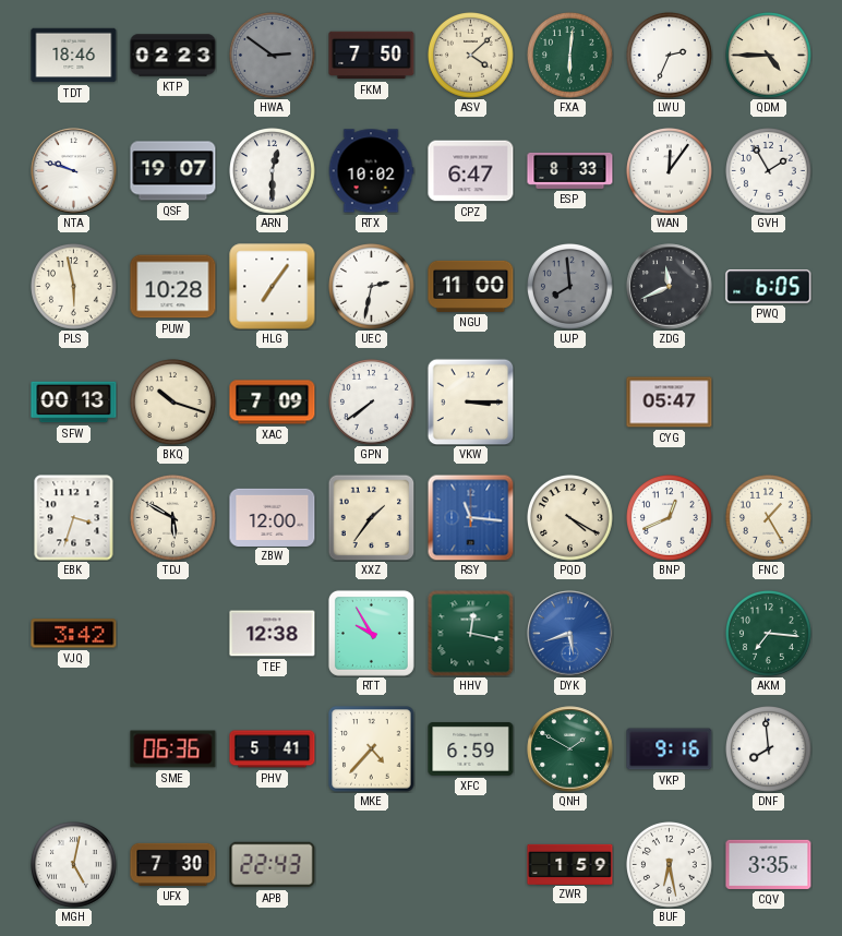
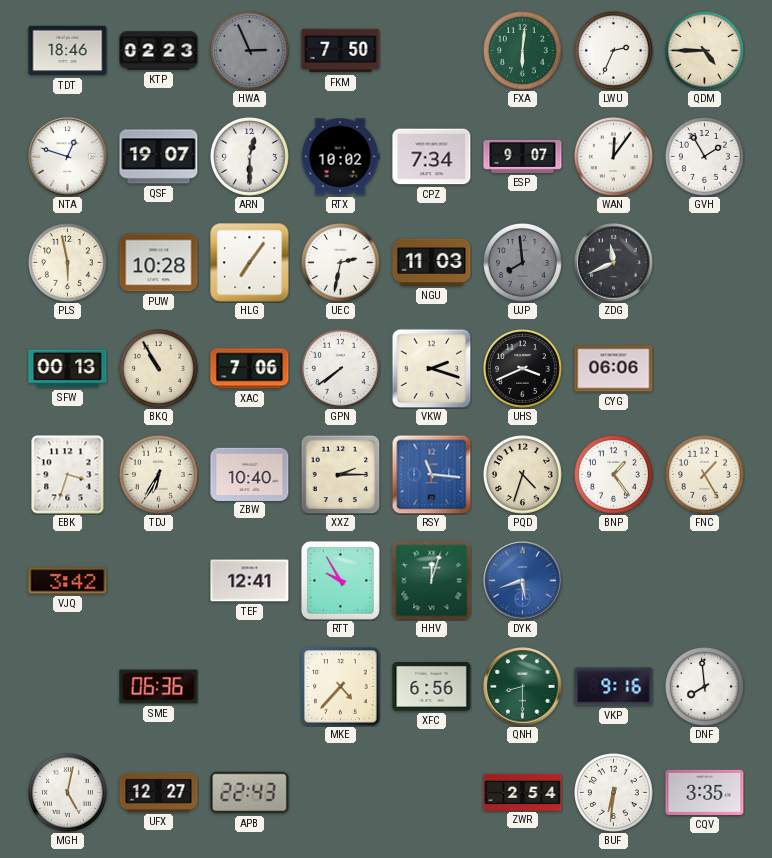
HWA: 2:51 -> 2:56
ASV: 4:08 -> none
NTA: 9:48 -> 12:48
CPZ: 6:47 -> 7:34
ESP: 8:33 -> 9:07
NGU: 11:00 -> 11:03
PWQ: 6:05 -> none
BKQ: 10:18 -> 10:55
XAC: 7:09 -> 7:06
VKW: 3:15 -> 2:18
UHS: none -> 3:41
CYG: 05:47 -> 06:06
TDJ: 5:50 -> 6:35
ZBW: 12:00 -> 10:40
XXZ: 1:36 -> 2:15
PQD: 4:20 -> 4:33
BNP: 12:41 -> 1:24
TEF: 12:38 -> 12:41
HHV: 12:17 -> 12:03
AKM: 7:16 -> none
PHV: 5:41 -> none
XFC: 6:59 -> 6:56
QNH: 1:50 -> 8:30
UFX: 7:30 -> 12:27
ZWR: 1:59 -> 2:54
BUF: 6:28 -> 6:31
